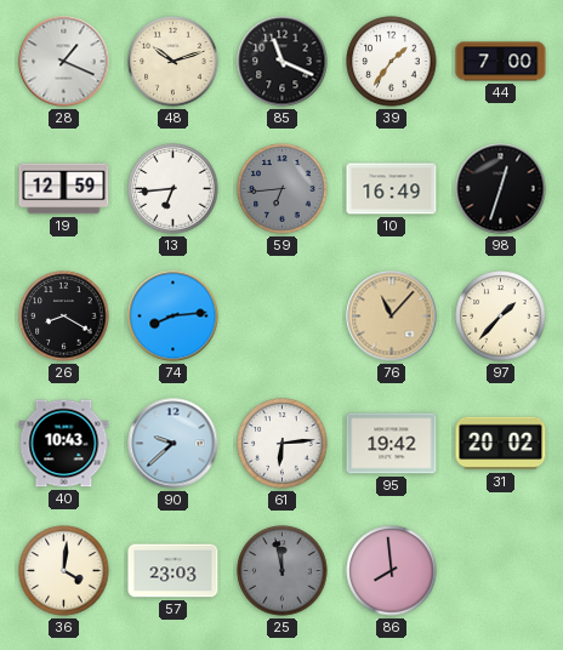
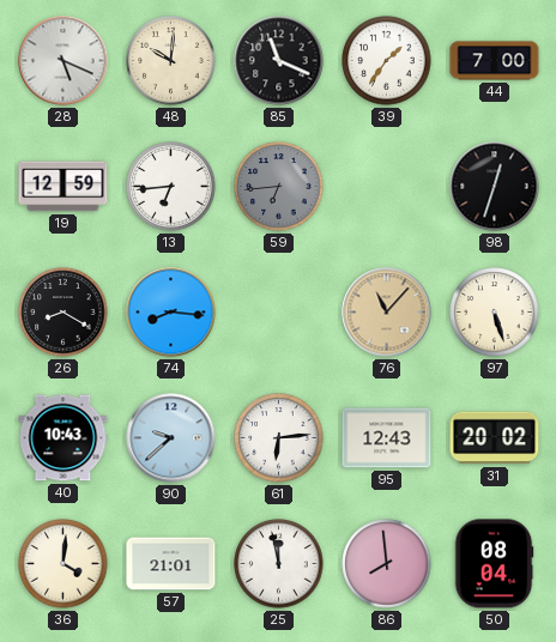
28: 1:19 -> 5:19
48: 10:12 -> 10:01
10: 16:49 -> none
74: 8:14 -> 8:16
97: 1:37 -> 5:27
95: 19:42 -> 12:43
57: 23:03 -> 21:01
25 dial: grey -> white
50: none -> 08:04
